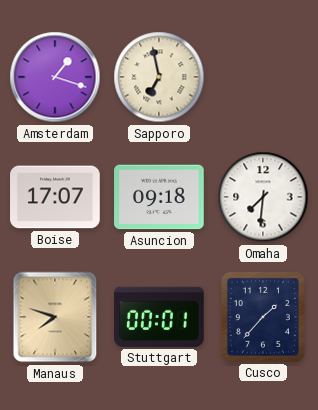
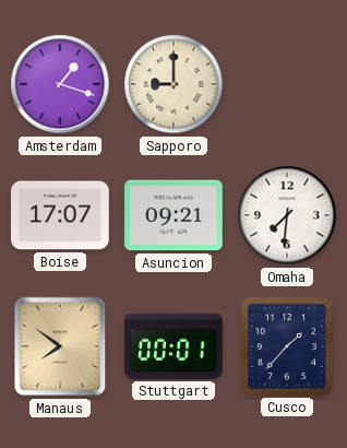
Sapporo: 6:58 -> 9:00
Asuncion: 09:18 -> 09:21
Manaus: 7:48 -> 7:51
